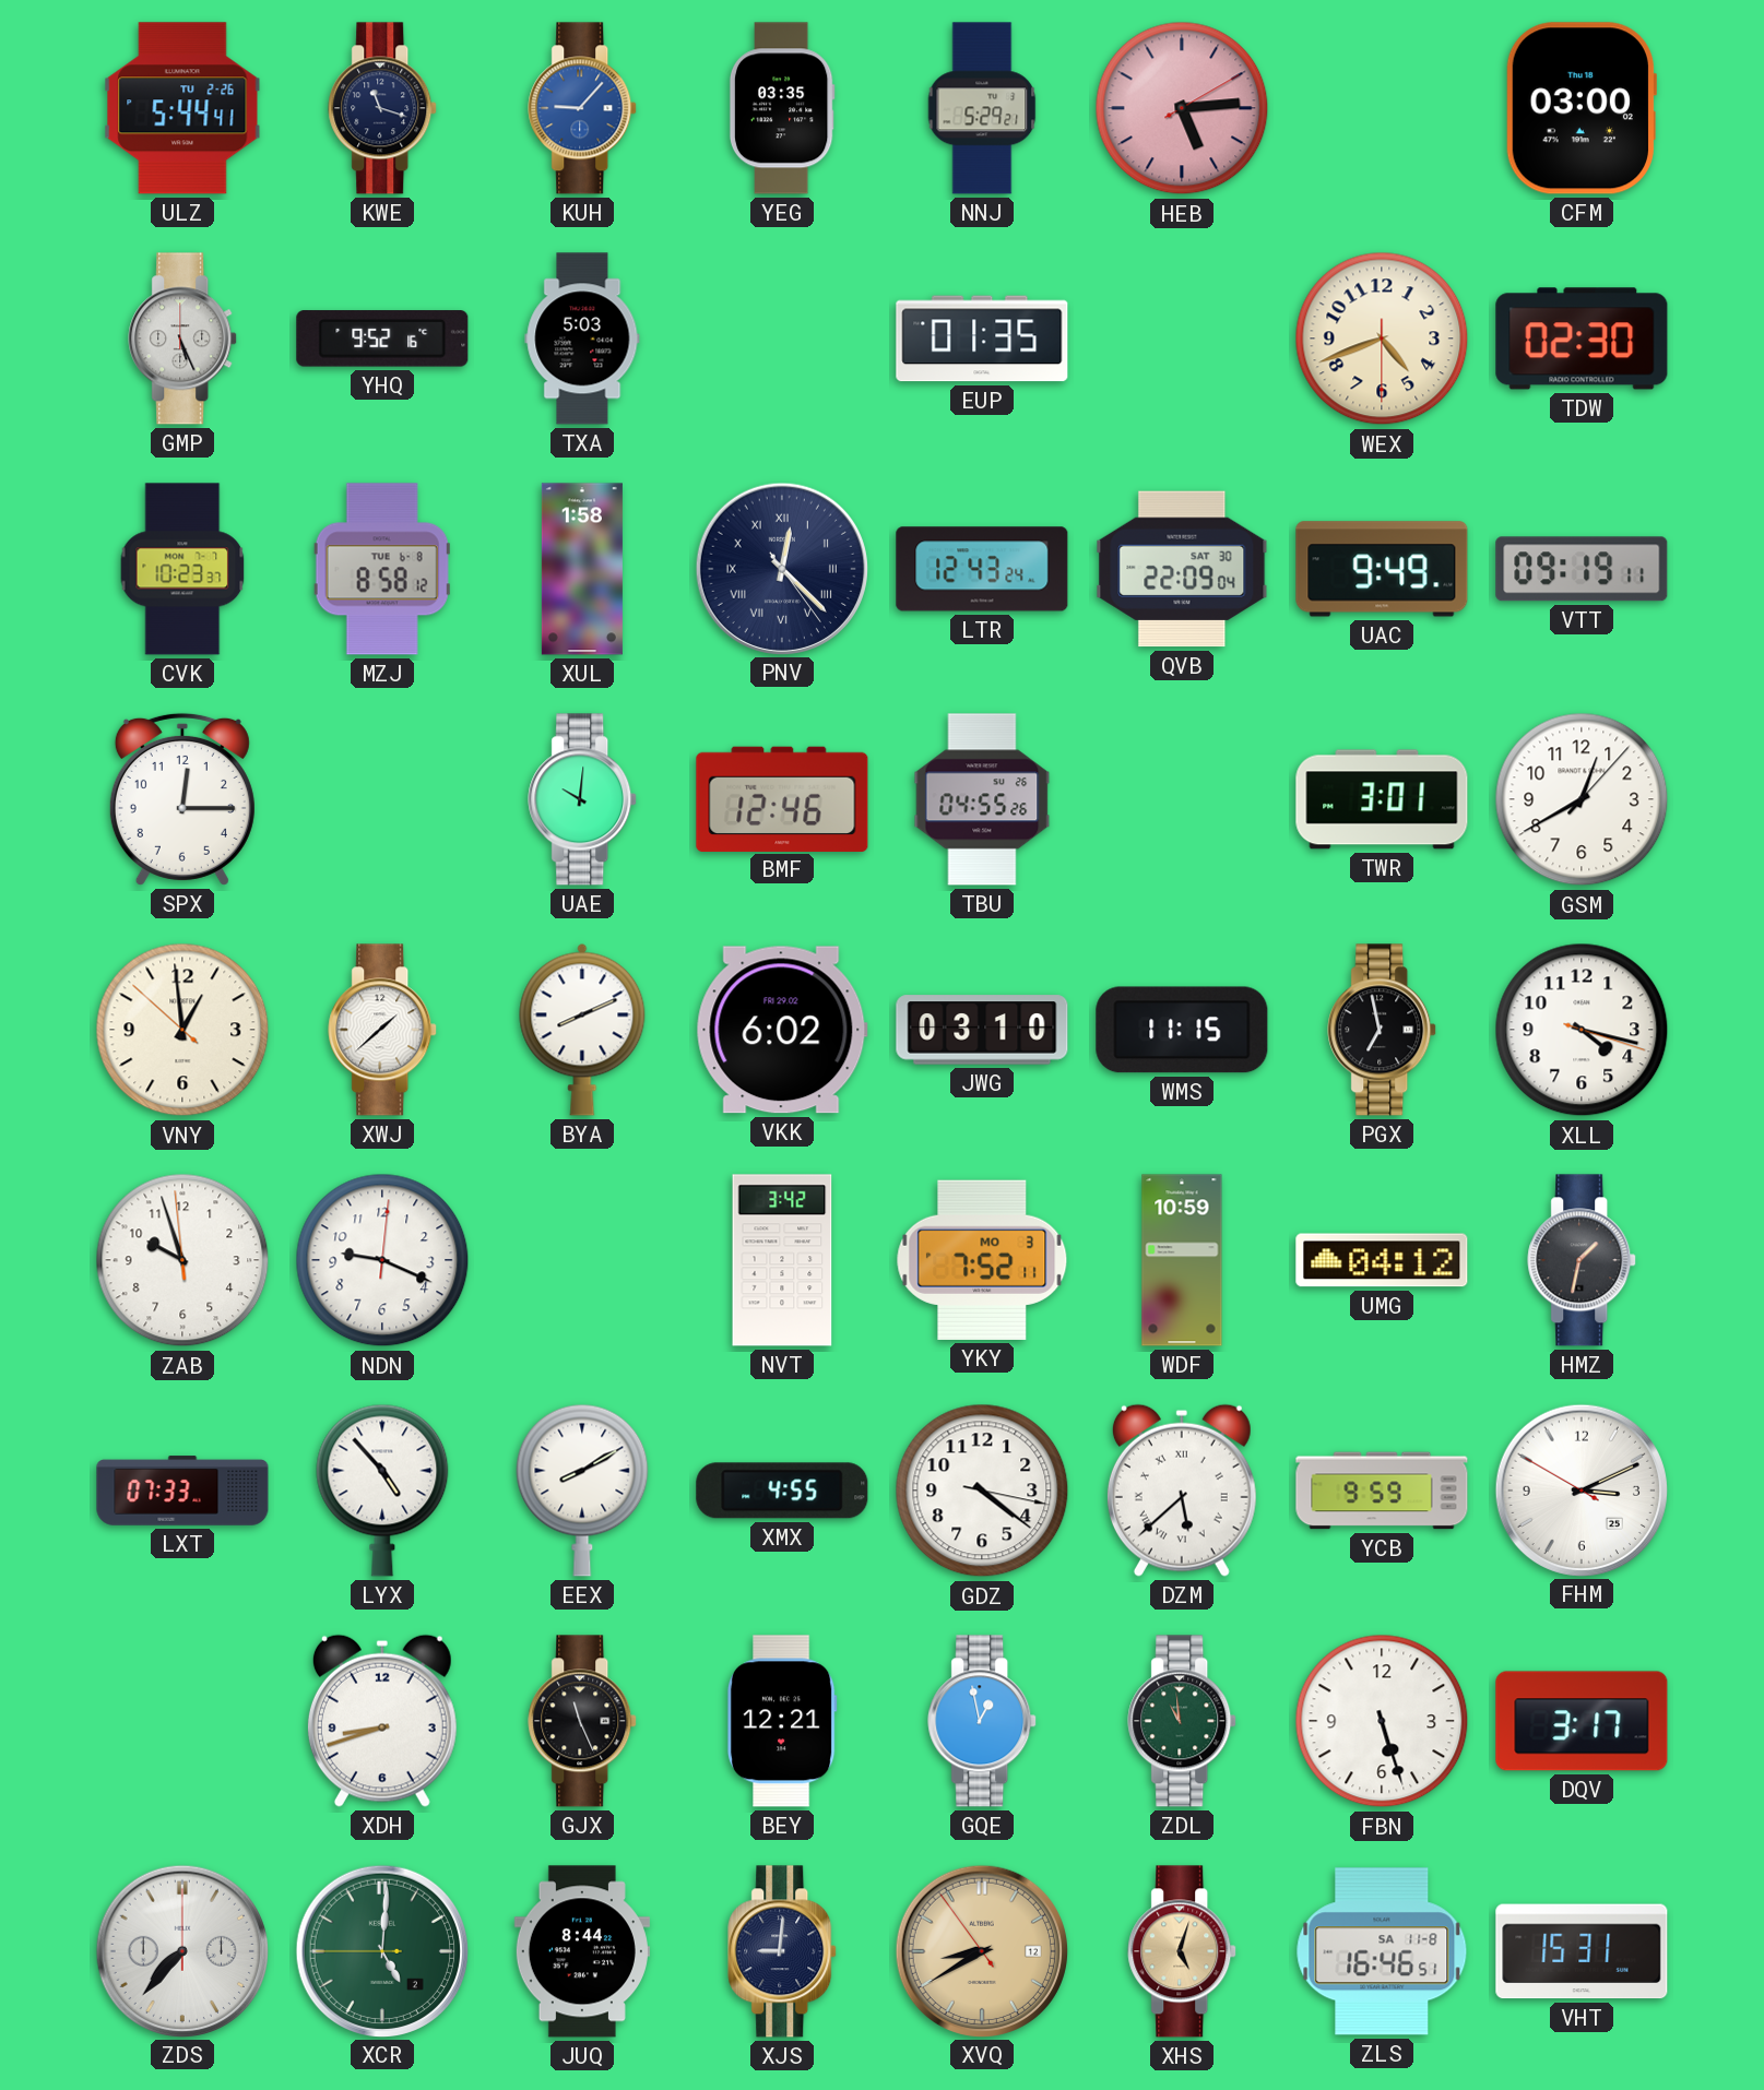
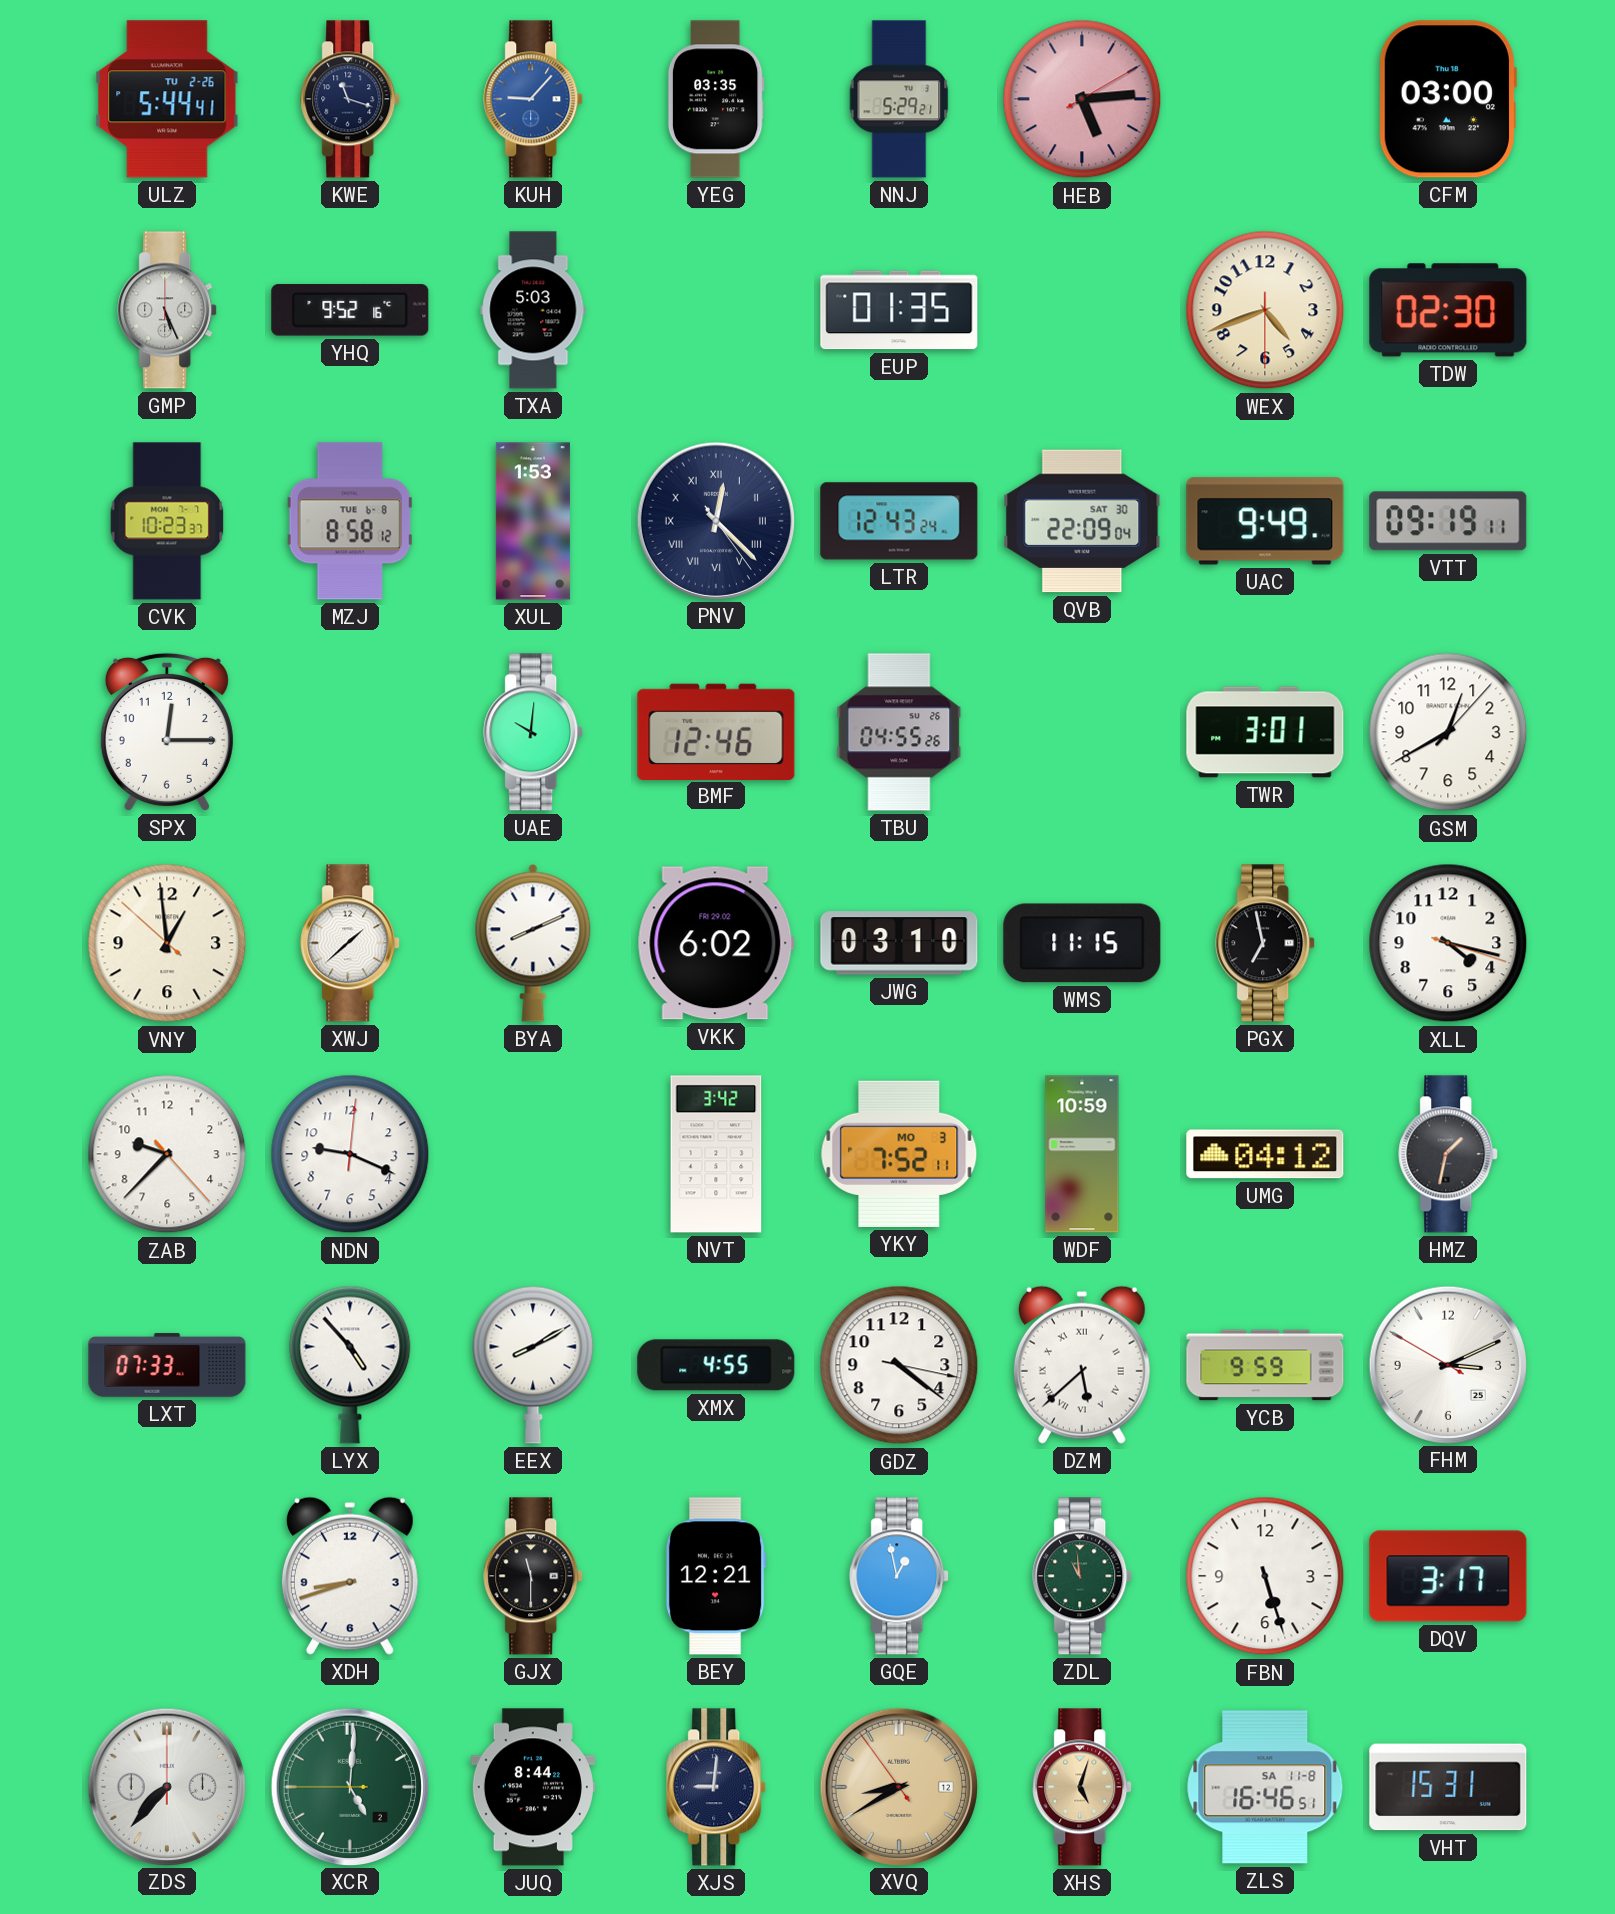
XUL: 1:58 -> 1:53
ZAB: 9:56 -> 9:37
GJX: 11:26 -> 11:30
